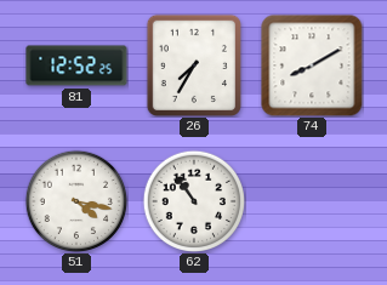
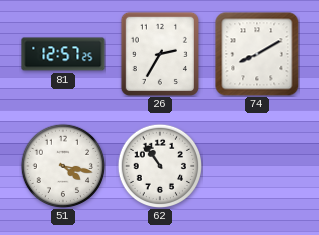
81: 12:52 -> 12:57
26: 7:35 -> 2:35
